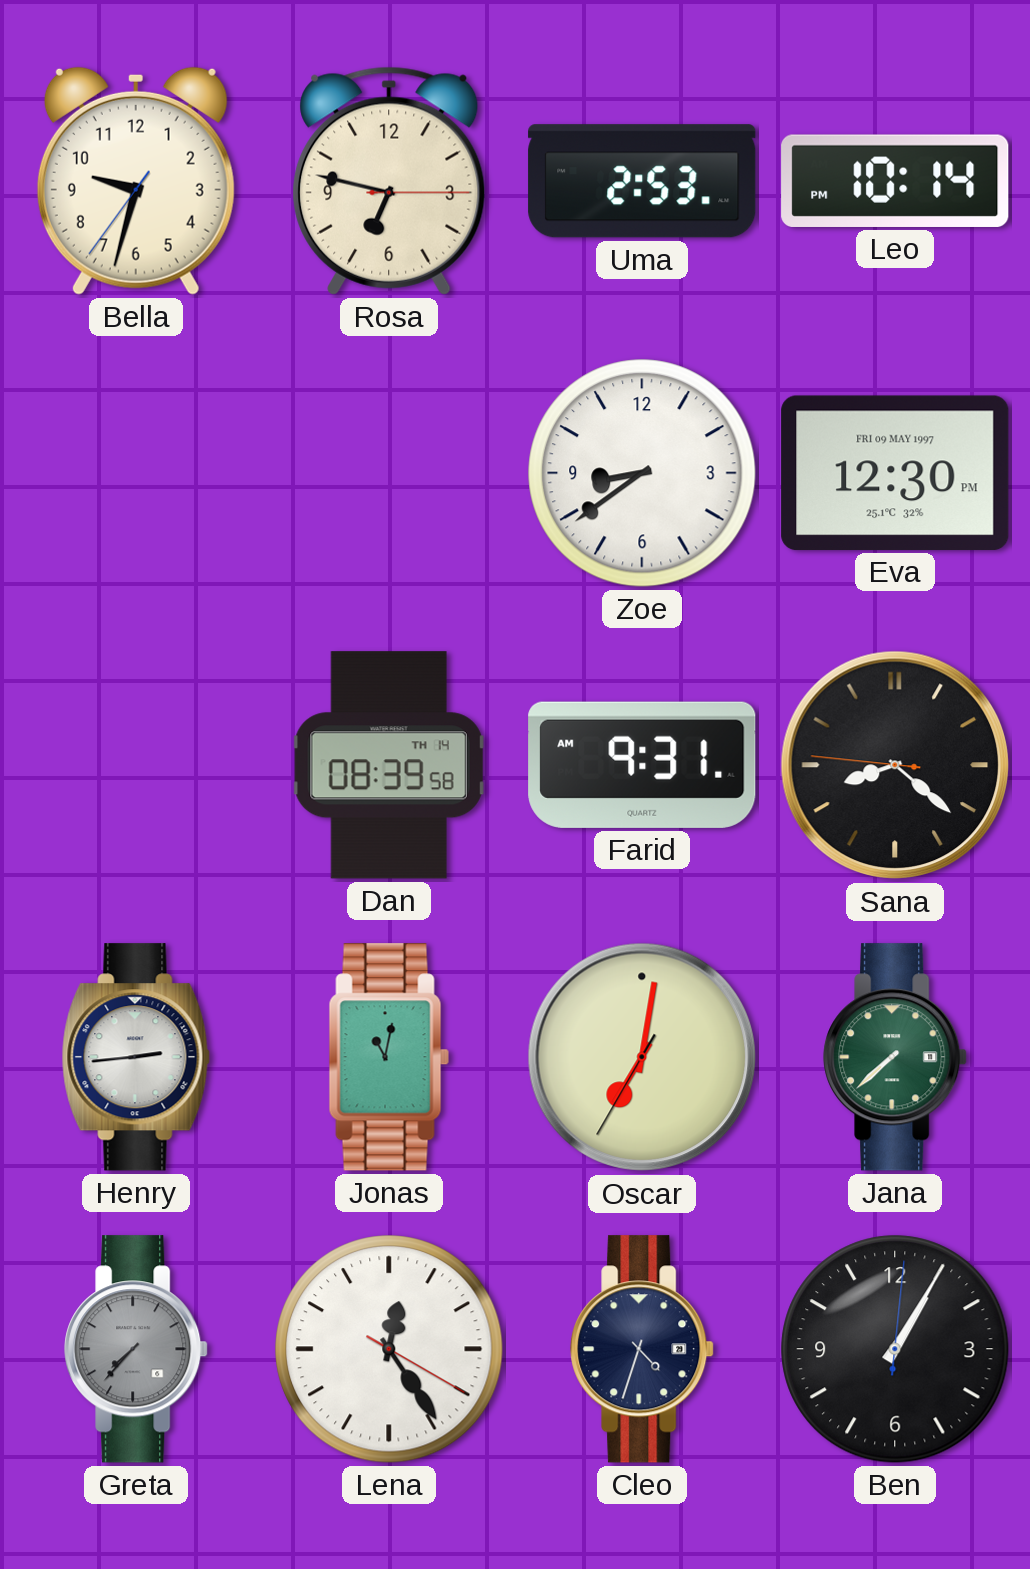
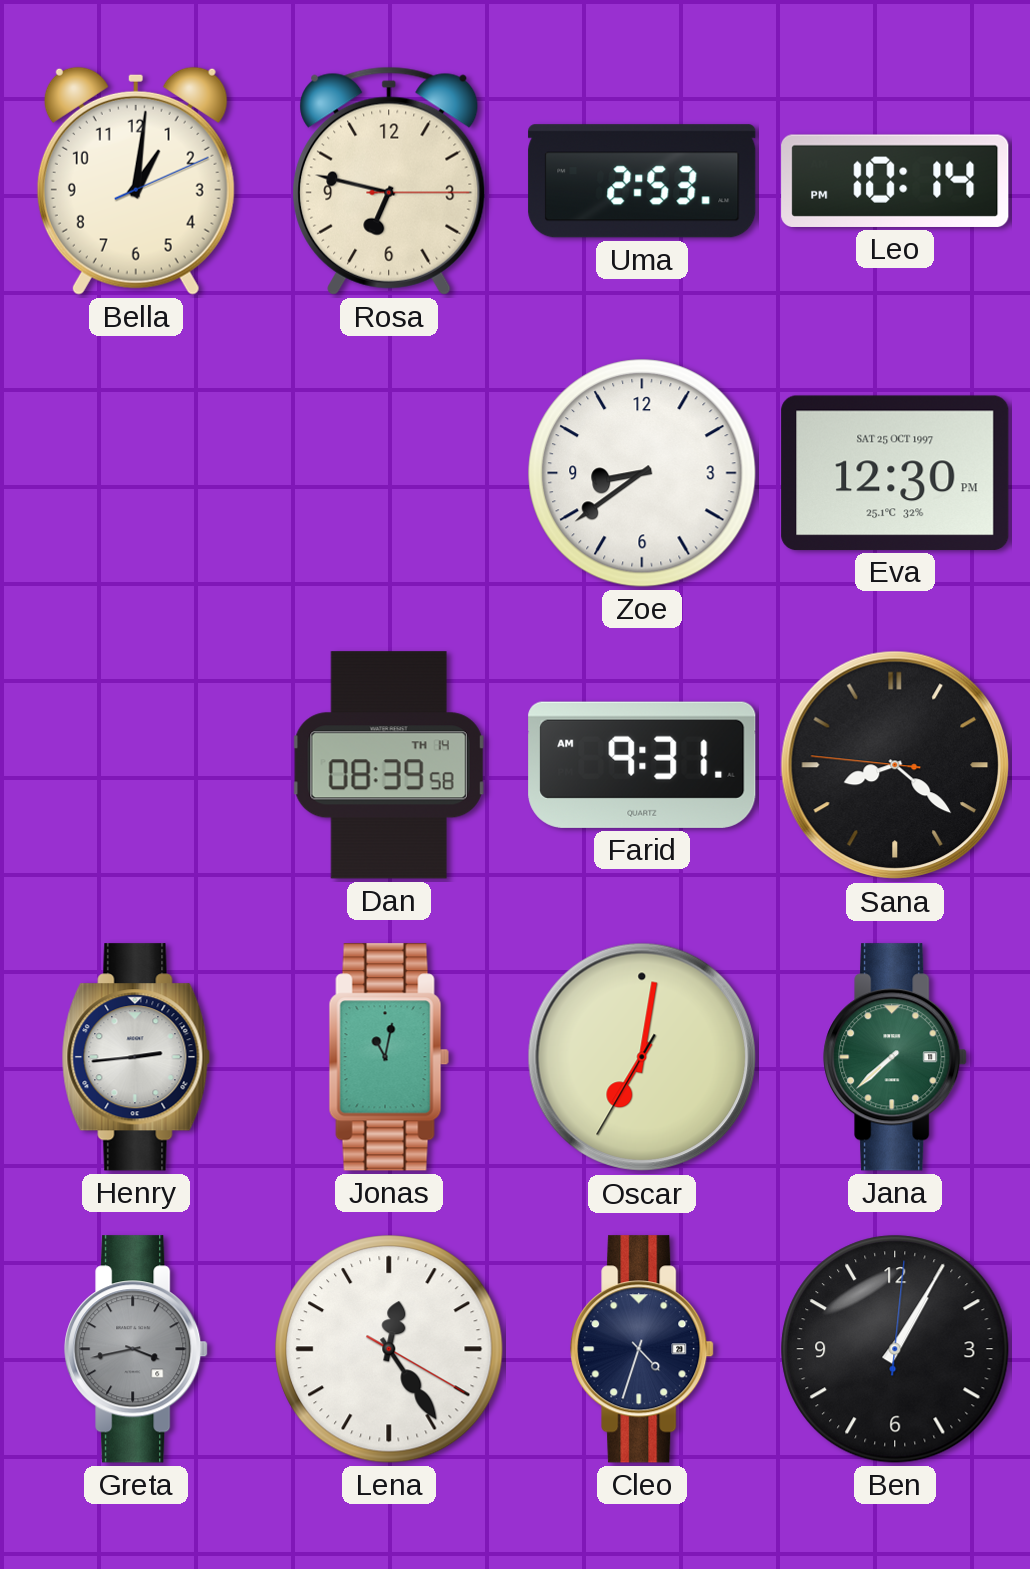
Bella: 9:32 -> 1:01
Eva date: FRI 09 MAY 1997 -> SAT 25 OCT 1997
Greta: 7:37 -> 3:43
